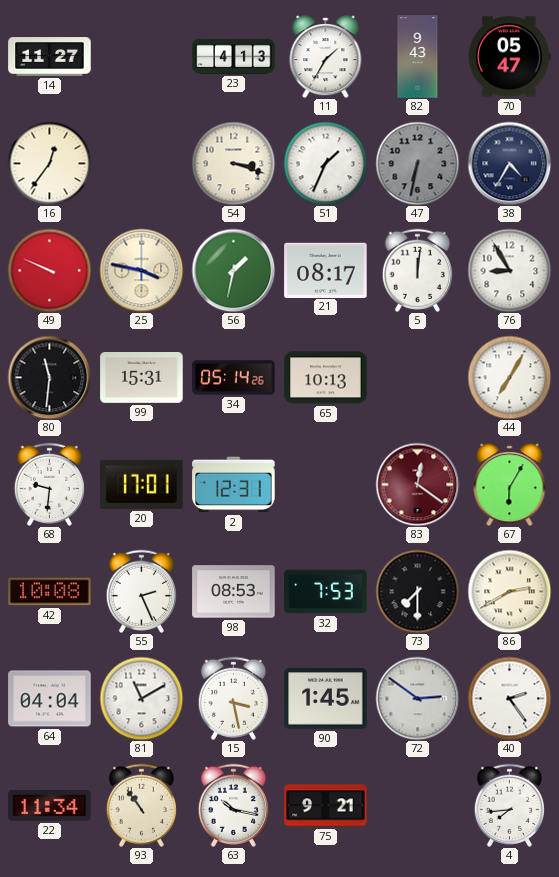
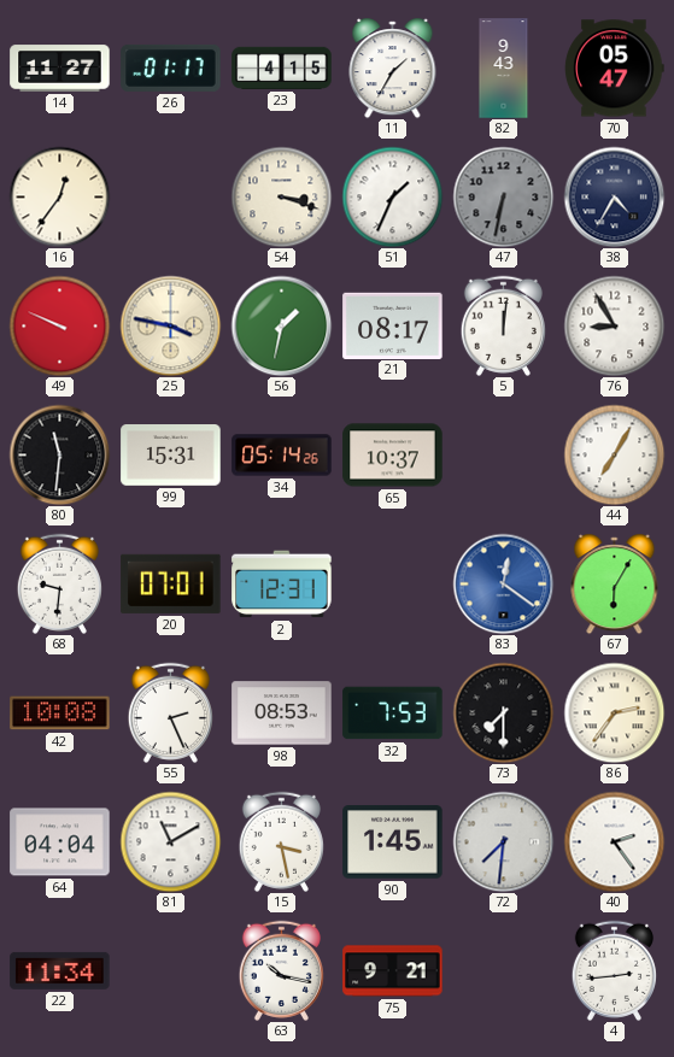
26: none -> 01:17
23: 4:13 -> 4:15
65: 10:13 -> 10:37
20: 17:01 -> 07:01
83 dial: burgundy -> blue
86: 2:40 -> 2:36
72: 2:51 -> 7:31
93: 10:54 -> none
4: 7:44 -> 2:44
